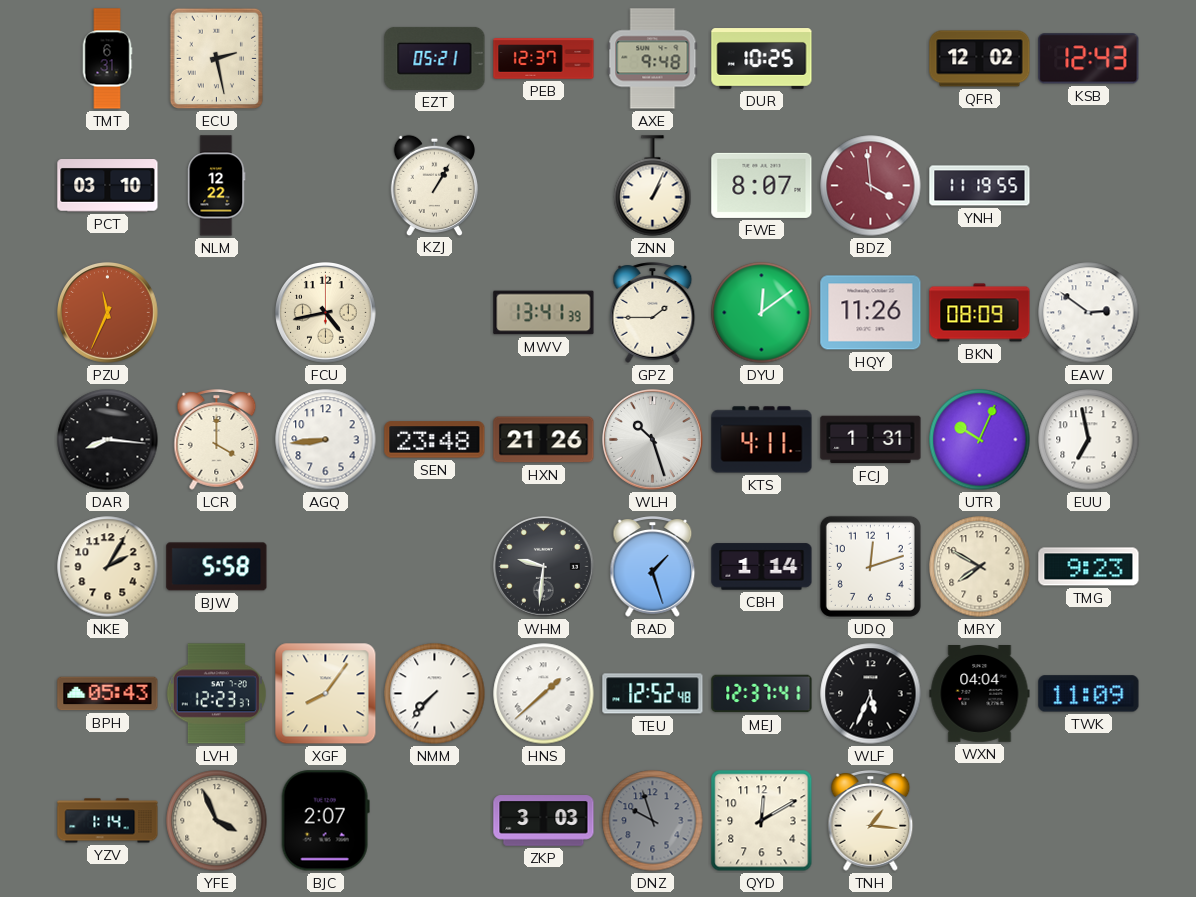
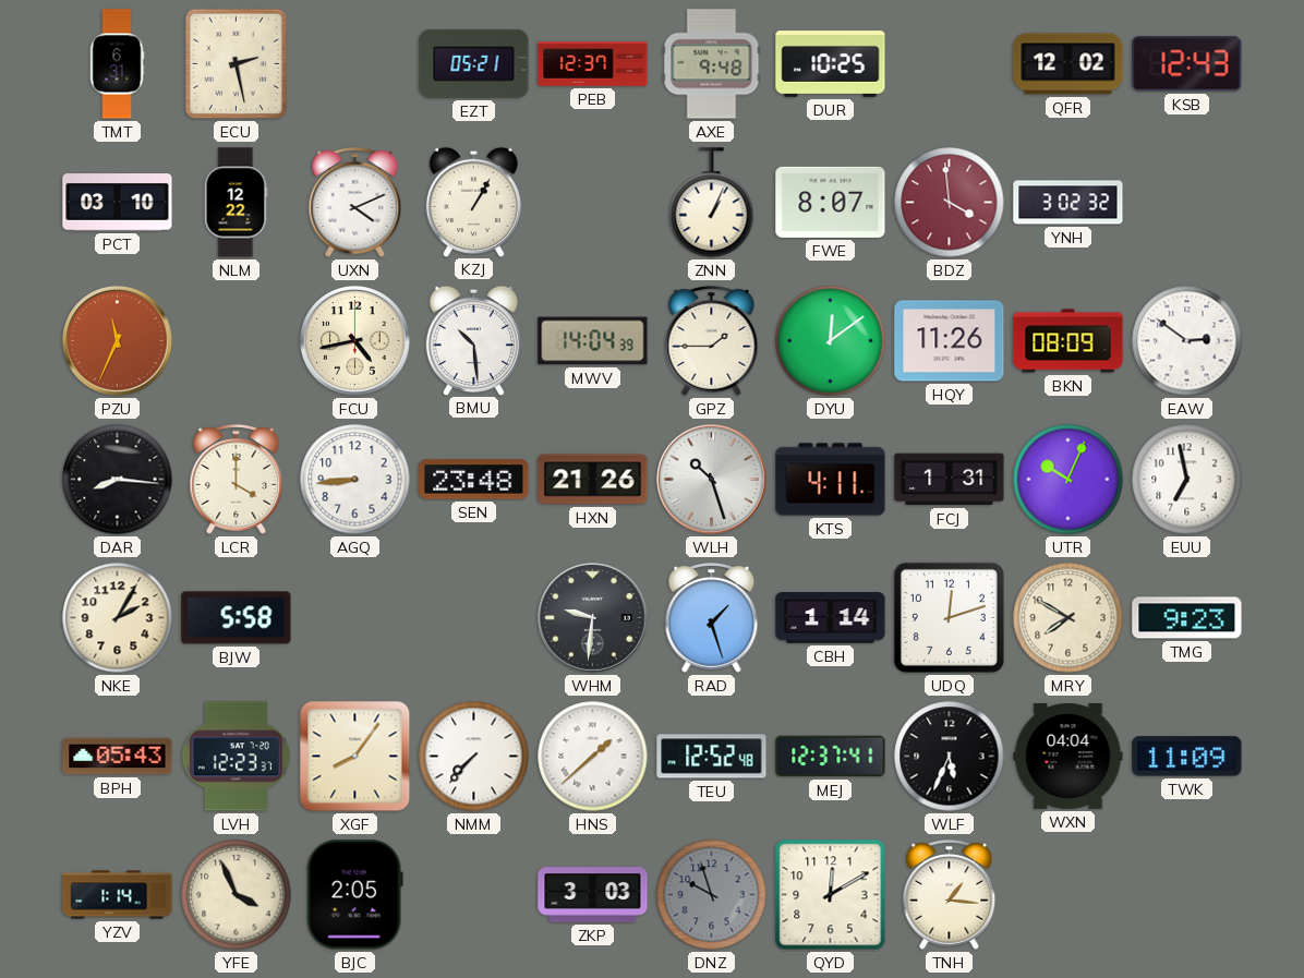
UXN: none -> 4:11
YNH: 11:19 -> 3:02
BMU: none -> 10:29
MWV: 13:41 -> 14:04
BJC: 2:07 -> 2:05
